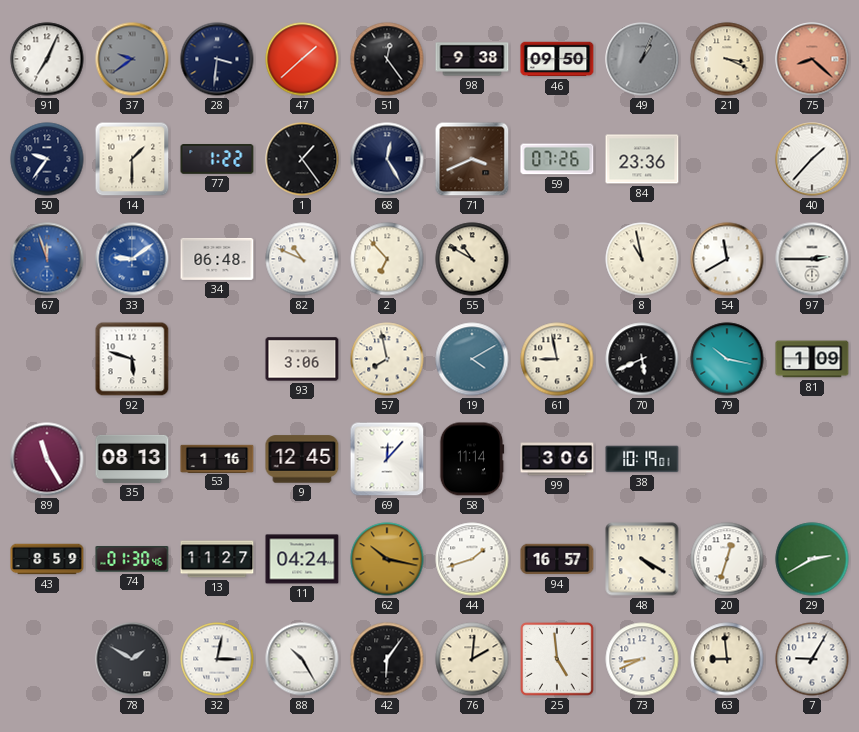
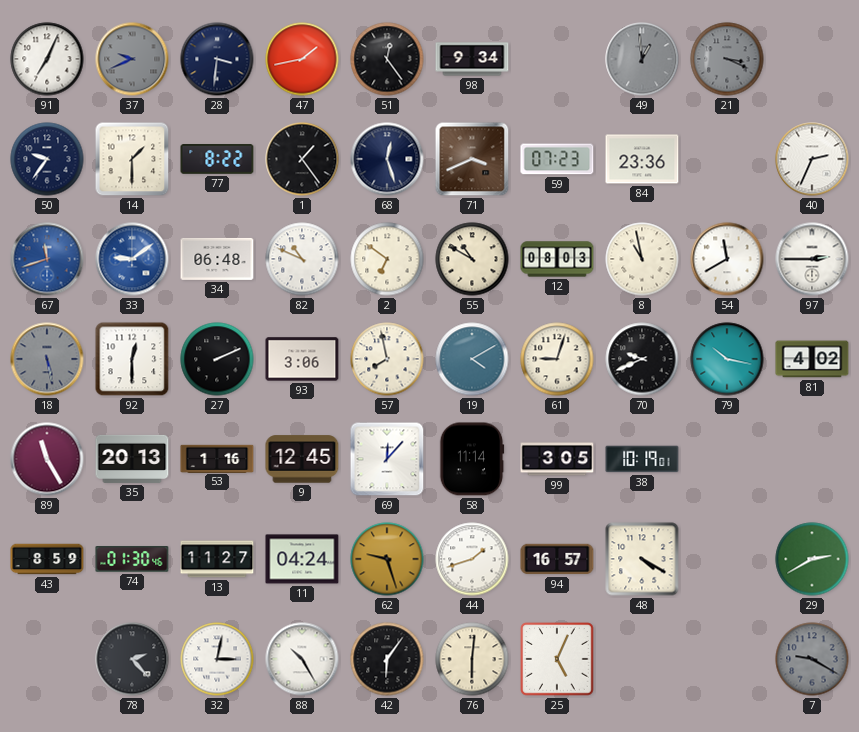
37: 9:39 -> 9:41
47: 1:38 -> 1:43
98: 9:38 -> 9:34
46: 09:50 -> none
49: 1:04 -> 12:59
21 dial: cream -> grey
75: 8:22 -> none
77: 1:22 -> 8:22
68: 12:25 -> 12:27
59: 07:26 -> 07:23
40: 1:37 -> 2:34
67: 11:57 -> 11:42
2: 6:53 -> 6:51
12: none -> 08:03
18: none -> 5:28
92: 5:48 -> 12:30
27: none -> 2:11
61: 8:58 -> 9:03
70: 5:41 -> 9:41
81: 1:09 -> 4:02
35: 08:13 -> 20:13
99: 3:06 -> 3:05
62: 10:17 -> 9:27
20: 12:33 -> none
78: 1:50 -> 2:23
76: 2:01 -> 6:01
25: 4:59 -> 5:04
73: 8:41 -> none
63: 8:59 -> none
7: 9:05 -> 9:20
7 dial: white -> grey
